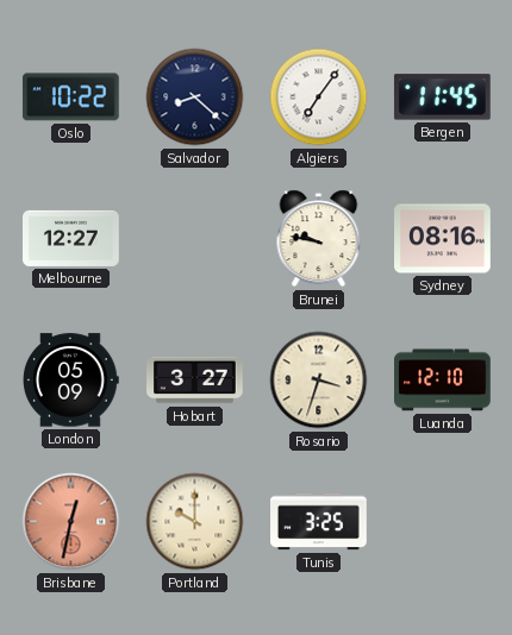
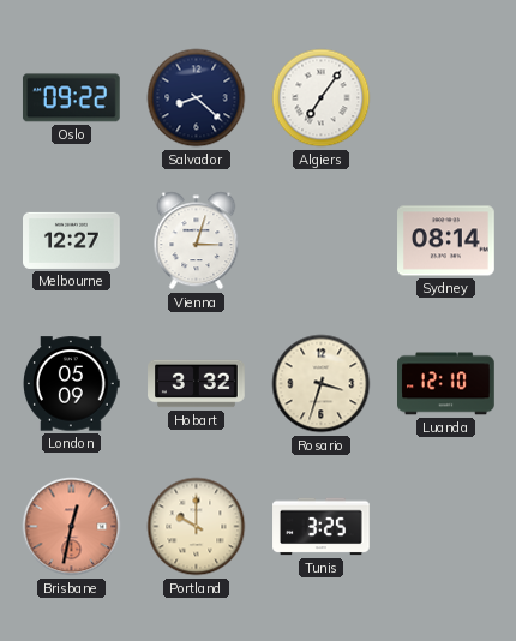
Oslo: 10:22 -> 09:22
Bergen: 11:45 -> none
Vienna: none -> 3:03
Brunei: 9:47 -> none
Sydney: 08:16 -> 08:14
Hobart: 3:27 -> 3:32
